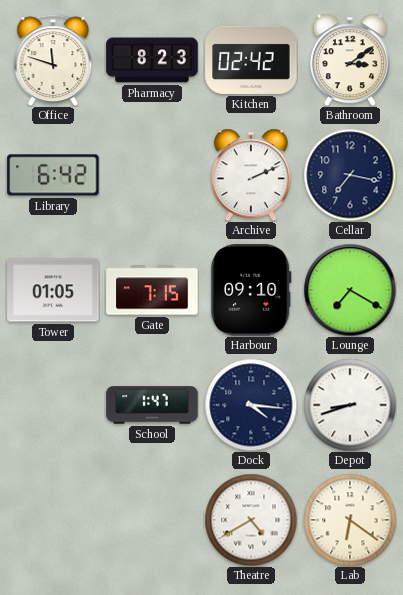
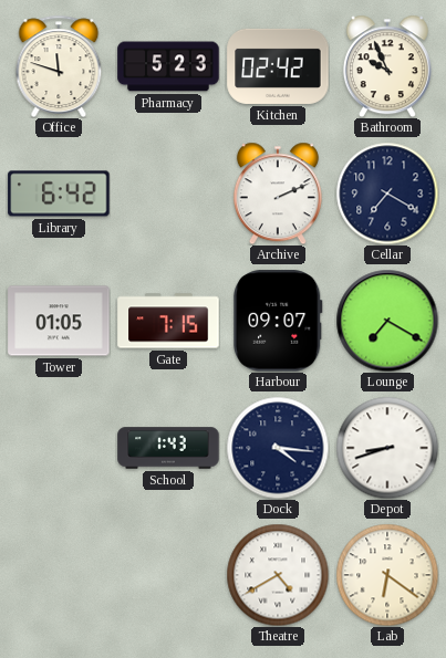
Pharmacy: 8:23 -> 5:23
Bathroom: 3:09 -> 9:56
Cellar: 7:17 -> 7:20
Harbour: 09:10 -> 09:07
School: 1:47 -> 1:43
